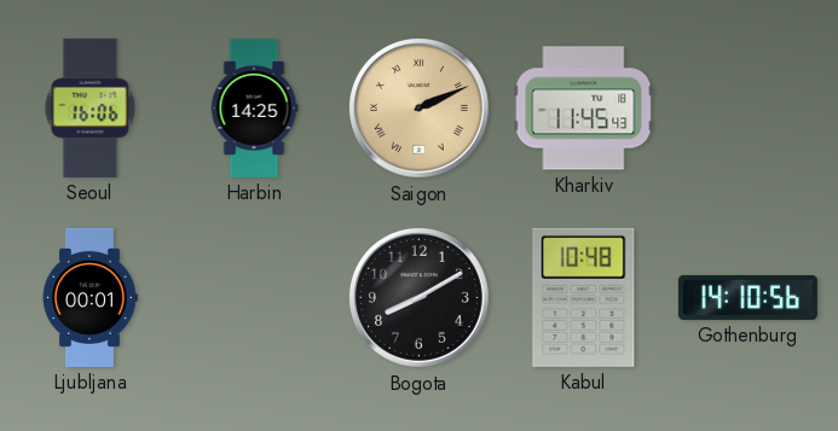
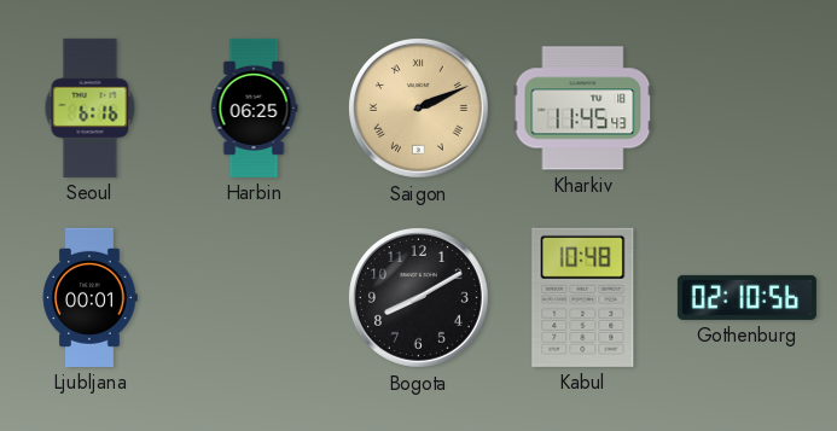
Seoul: 16:06 -> 6:16
Harbin: 14:25 -> 06:25
Gothenburg: 14:10 -> 02:10
